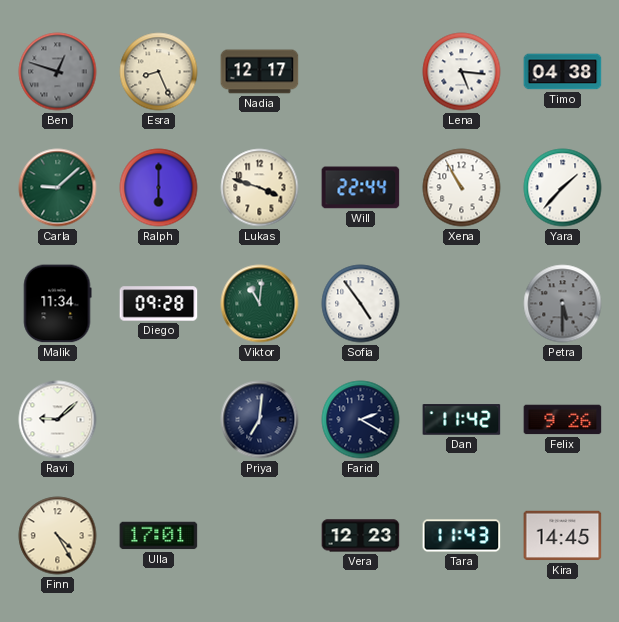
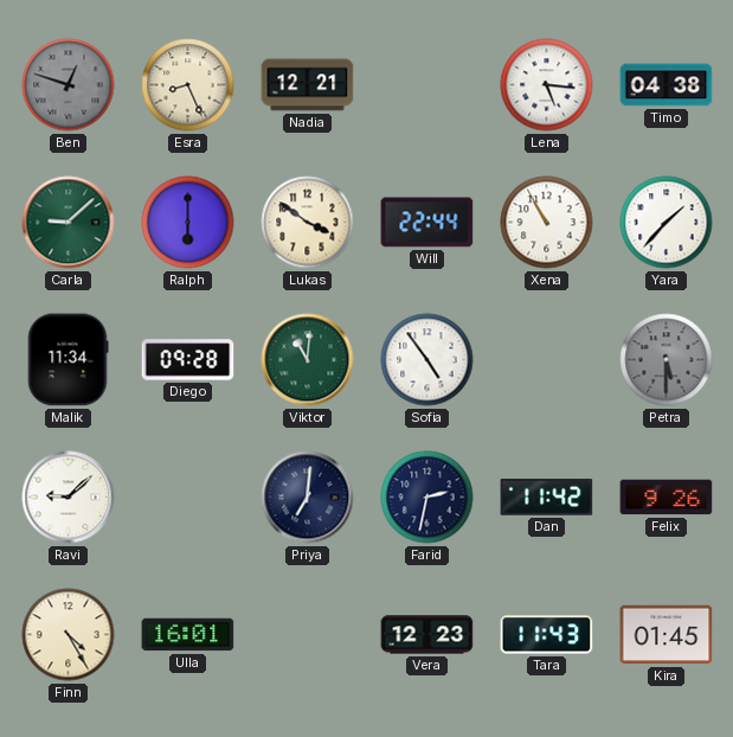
Nadia: 12:17 -> 12:21
Lukas: 3:48 -> 3:51
Farid: 2:20 -> 2:32
Ulla: 17:01 -> 16:01
Kira: 14:45 -> 01:45
